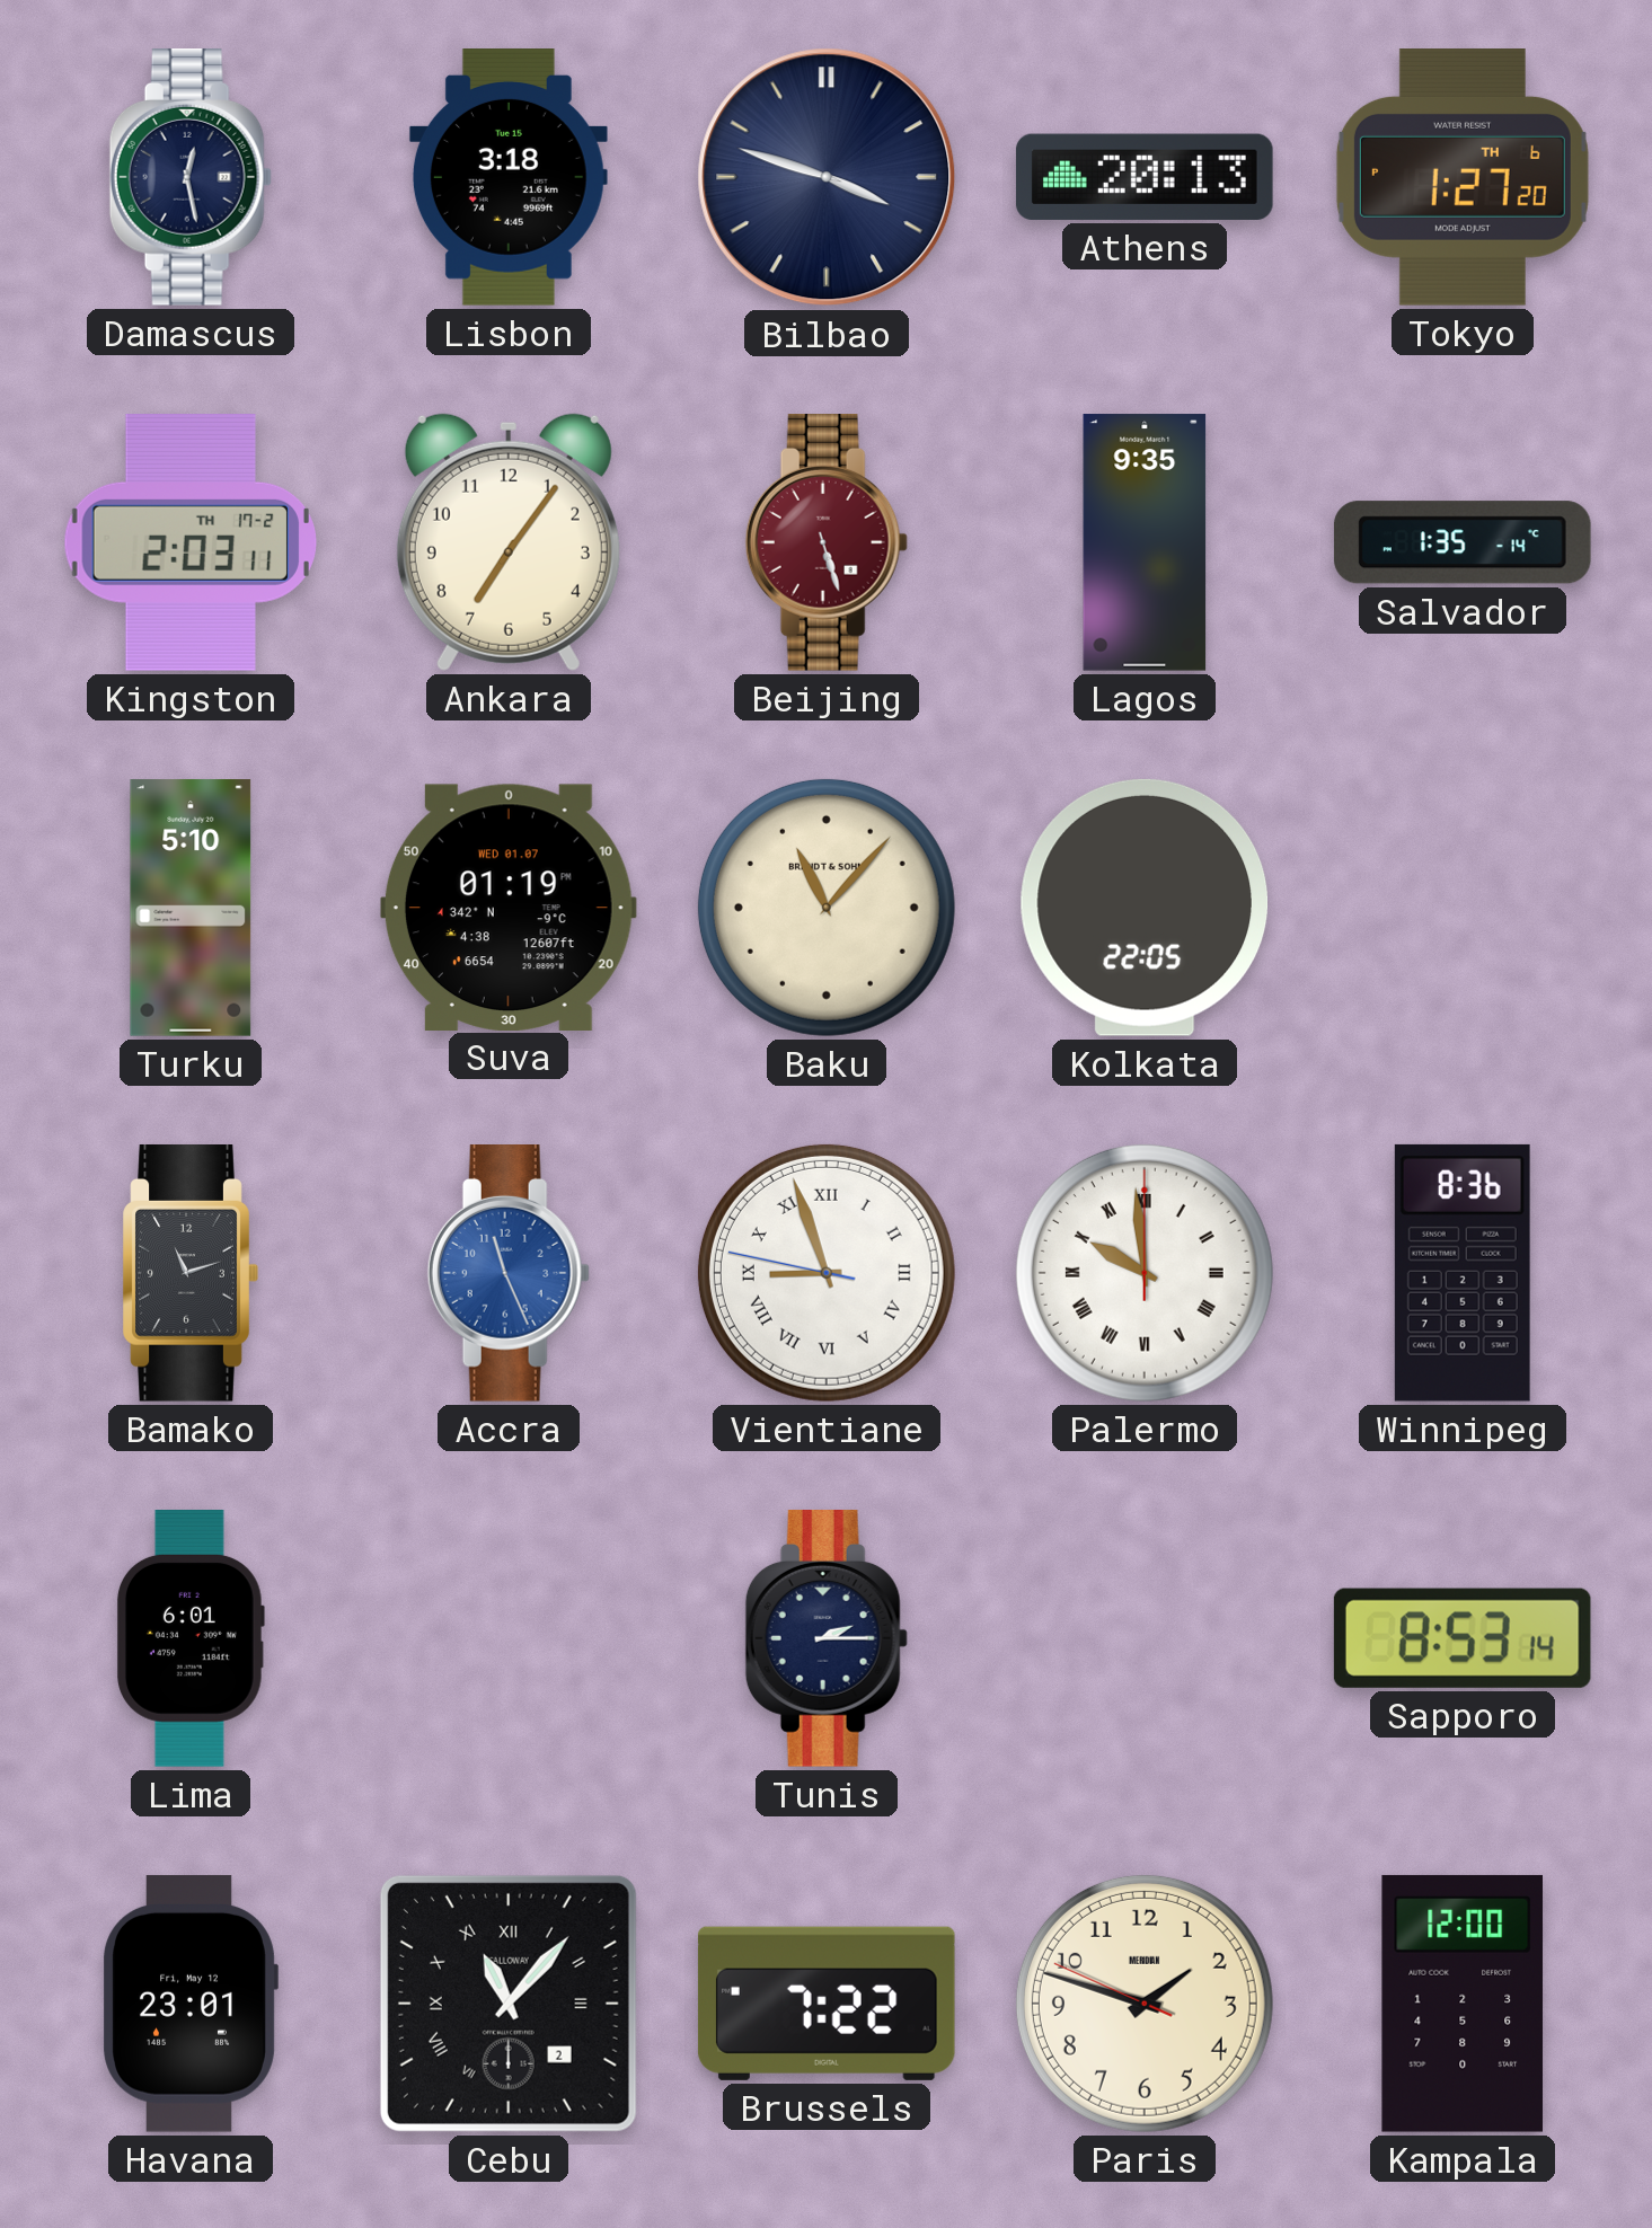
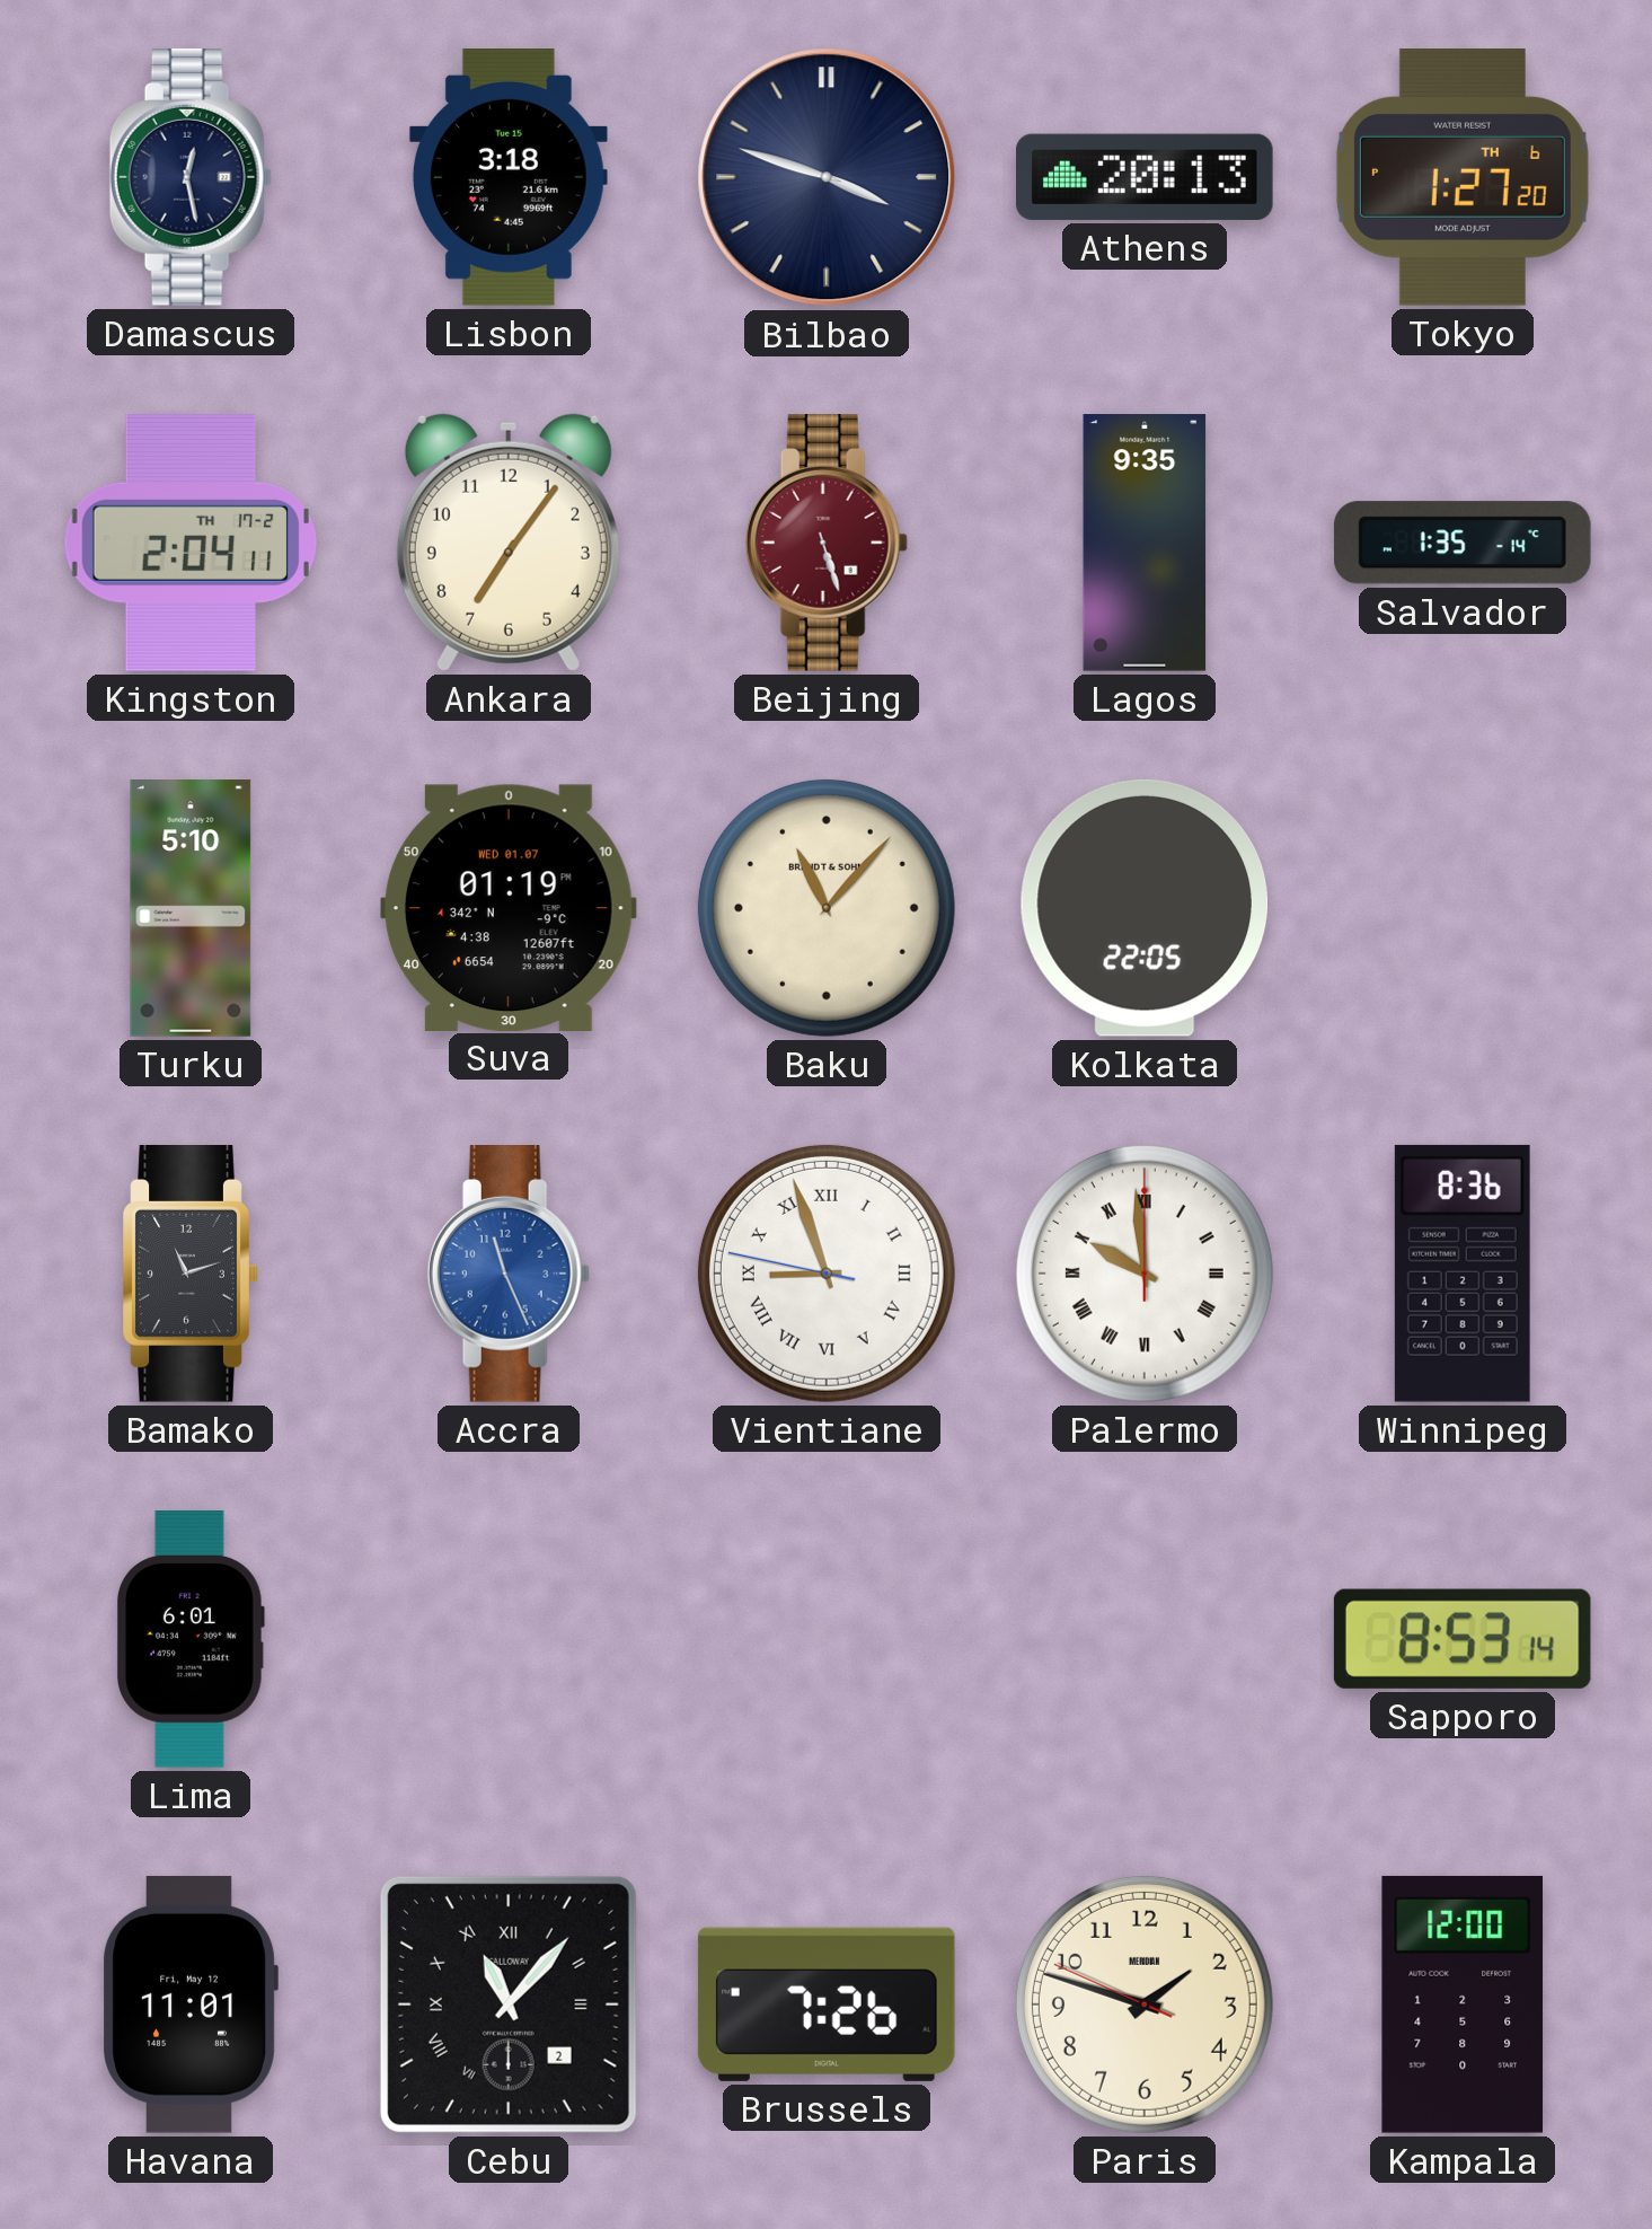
Kingston: 2:03 -> 2:04
Tunis: 2:15 -> none
Havana: 23:01 -> 11:01
Brussels: 7:22 -> 7:26
